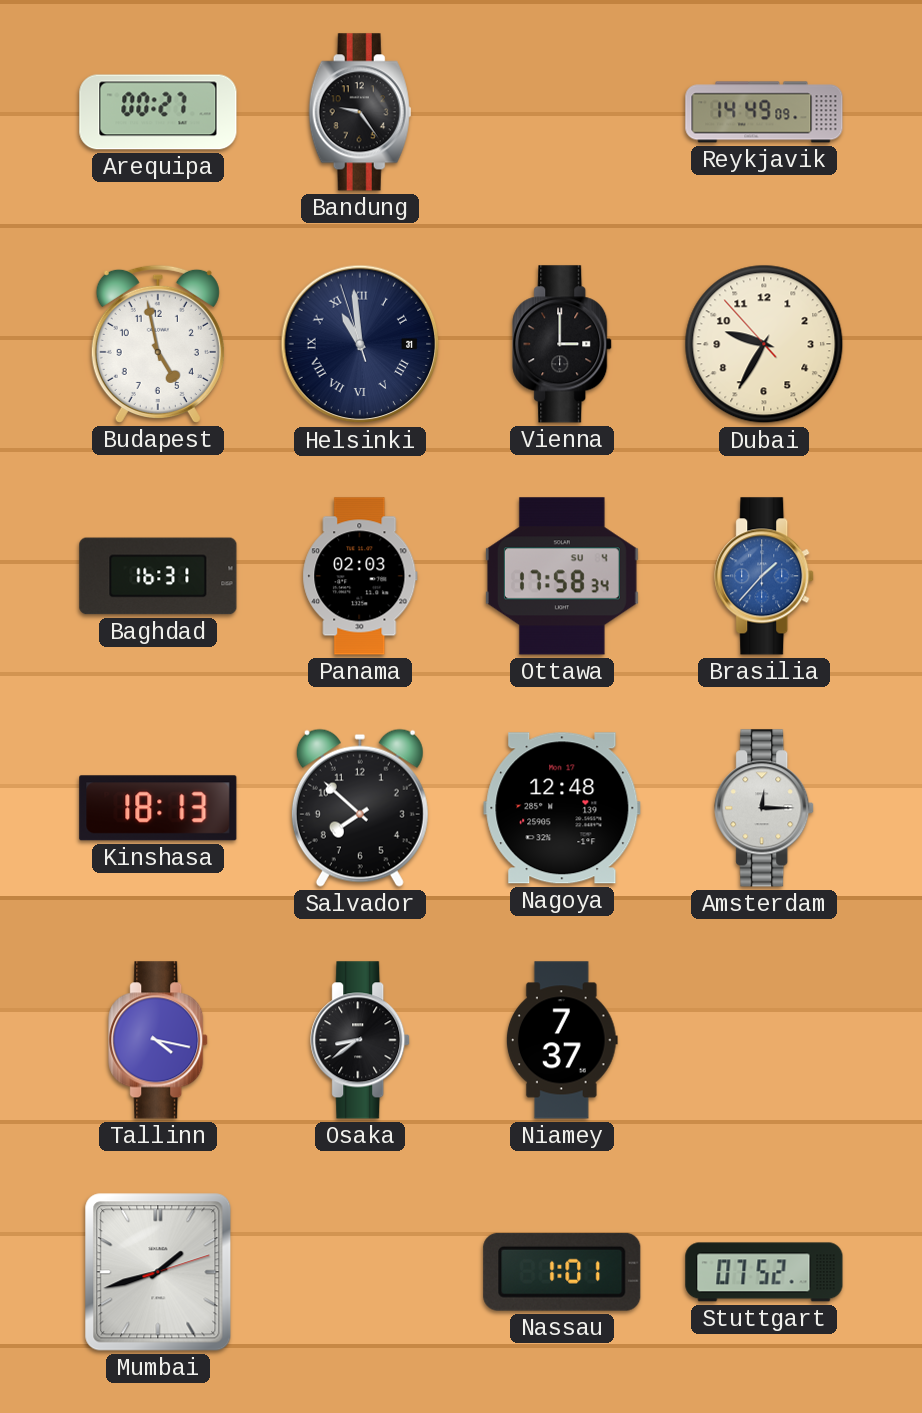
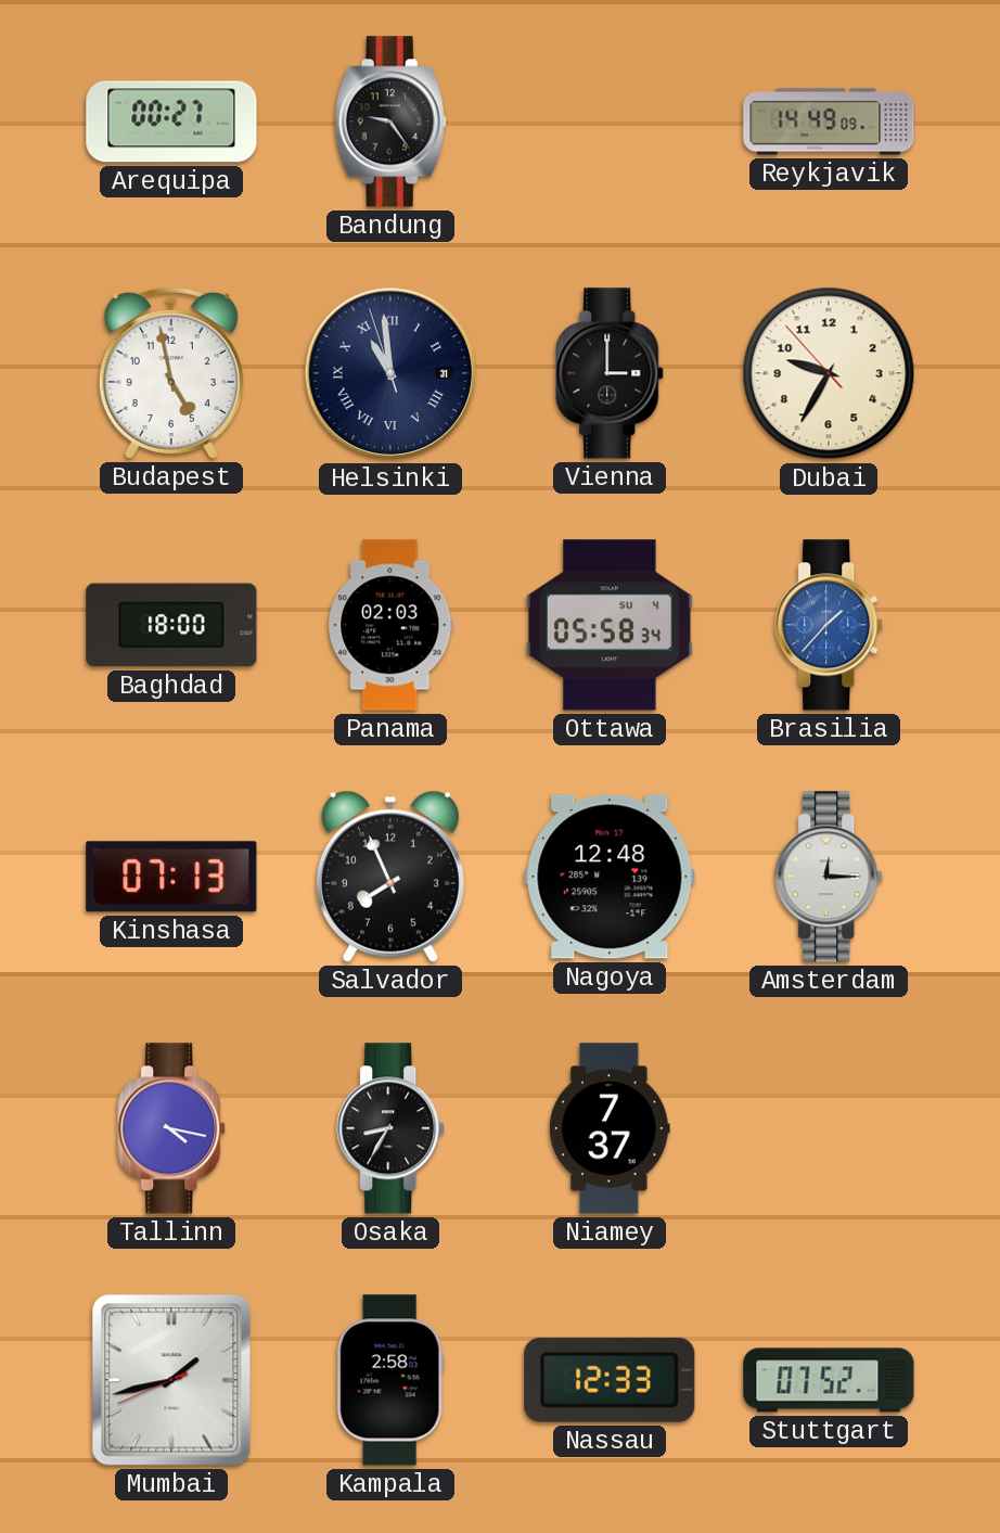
Baghdad: 16:31 -> 18:00
Ottawa: 17:58 -> 05:58
Kinshasa: 18:13 -> 07:13
Salvador: 7:52 -> 7:56
Osaka: 8:39 -> 8:35
Mumbai: 1:42:12 -> 1:42:41
Kampala: none -> 2:58
Nassau: 1:01 -> 12:33
